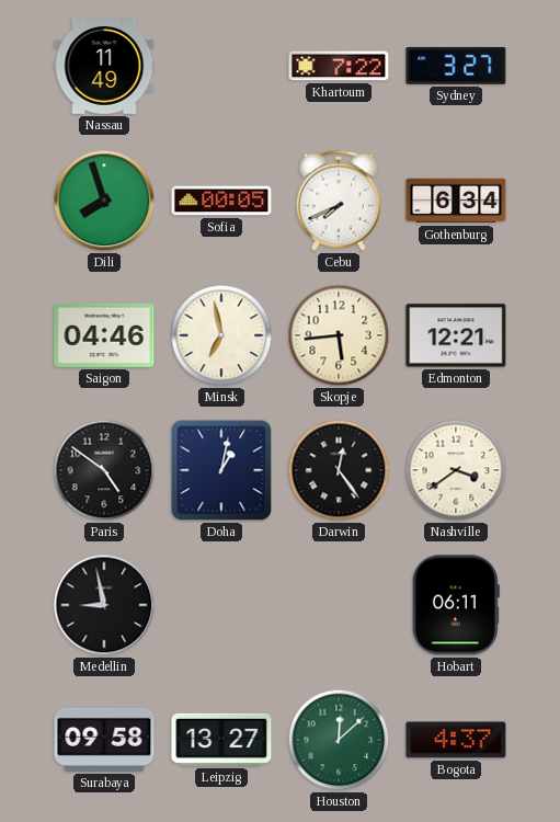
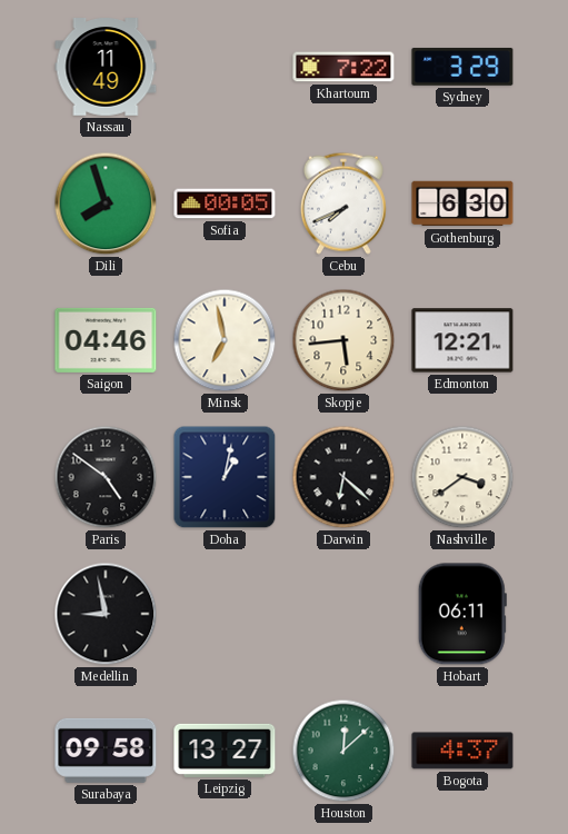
Sydney: 3:27 -> 3:29
Gothenburg: 6:34 -> 6:30
Darwin: 12:24 -> 6:22
